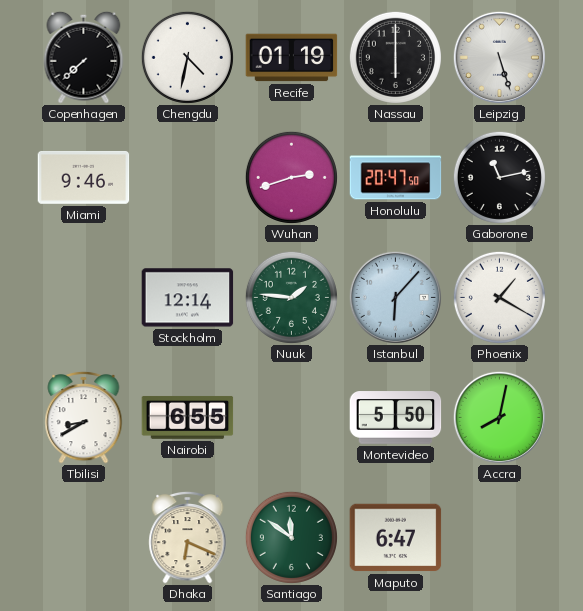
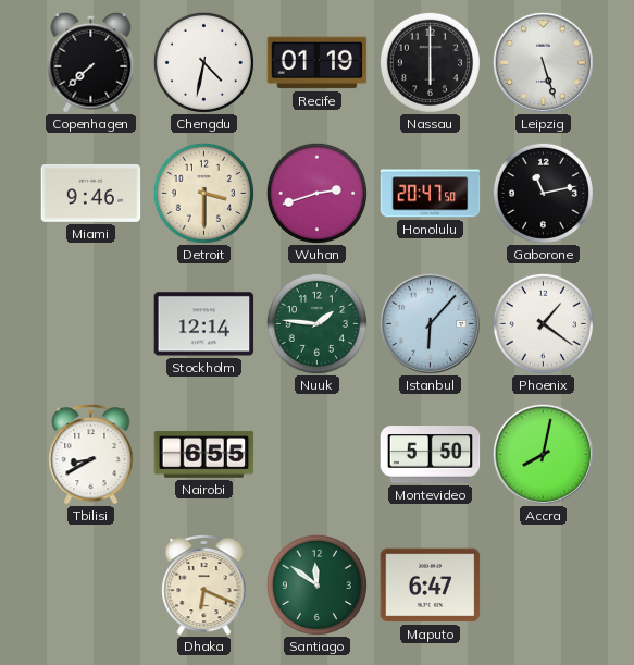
Detroit: none -> 3:30
Phoenix: 1:20 -> 1:21
